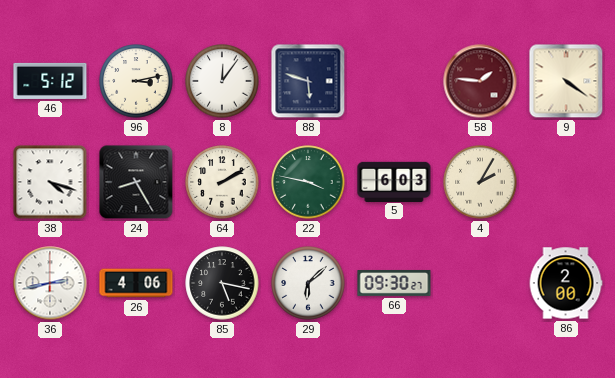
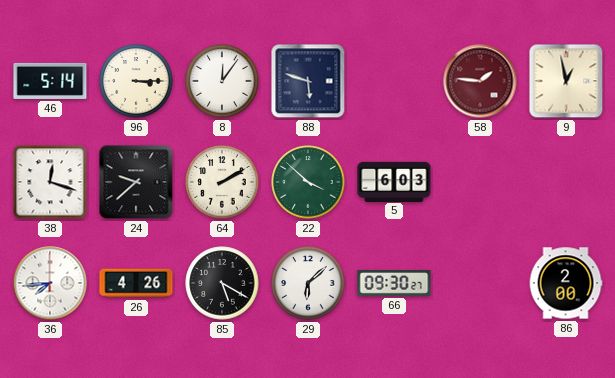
46: 5:12 -> 5:14
96: 3:13 -> 3:15
9: 4:21 -> 12:58
38: 4:18 -> 12:18
24: 8:25 -> 9:38
22: 3:47 -> 3:52
4: 2:05 -> none
36: 2:43 -> 7:44
26: 4:06 -> 4:26
85: 5:17 -> 5:20
